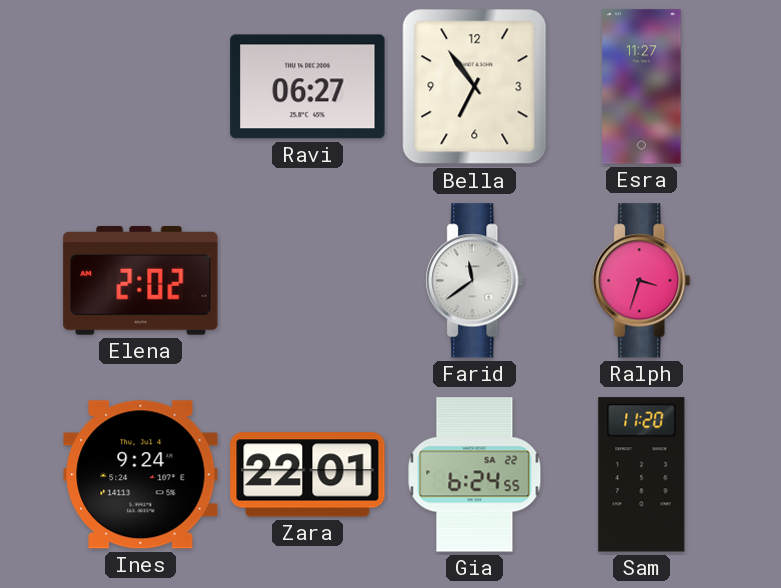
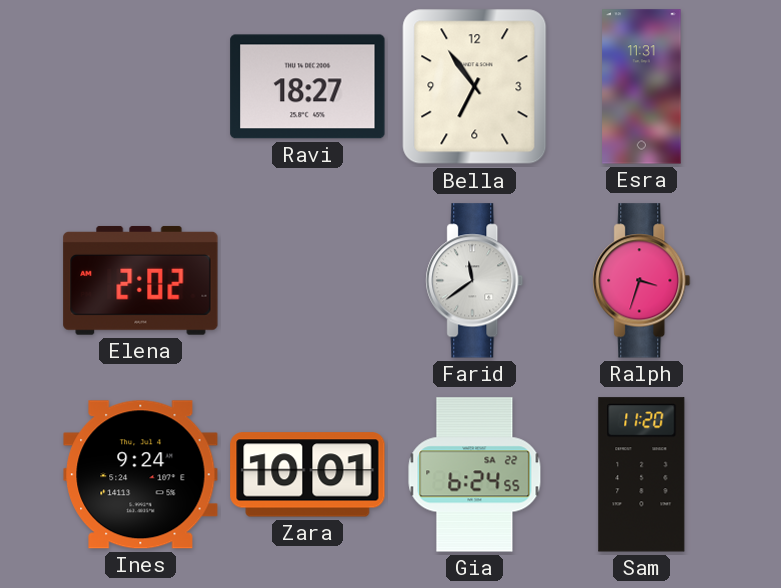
Ravi: 06:27 -> 18:27
Esra: 11:27 -> 11:31
Zara: 22:01 -> 10:01
